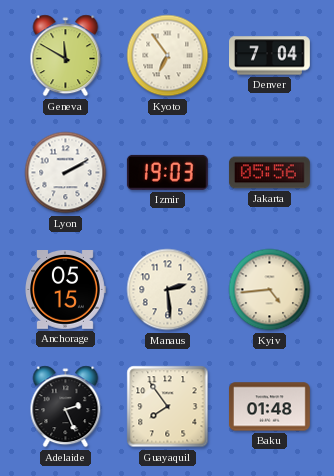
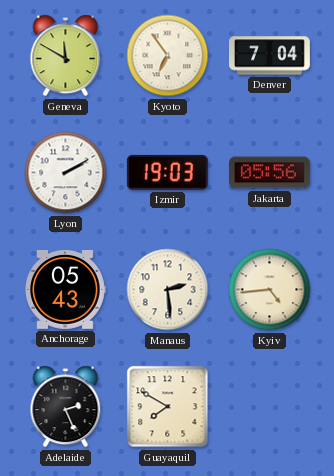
Anchorage: 05:15 -> 05:43
Guayaquil: 7:54 -> 7:50
Baku: 01:48 -> none
